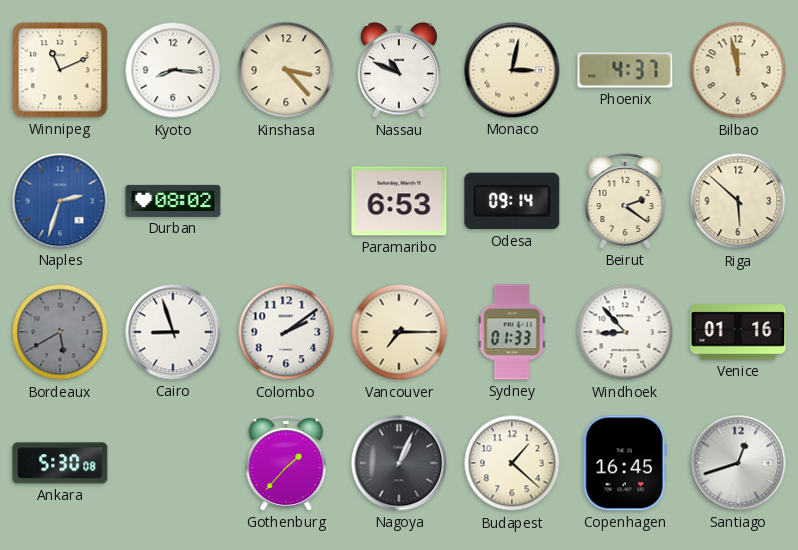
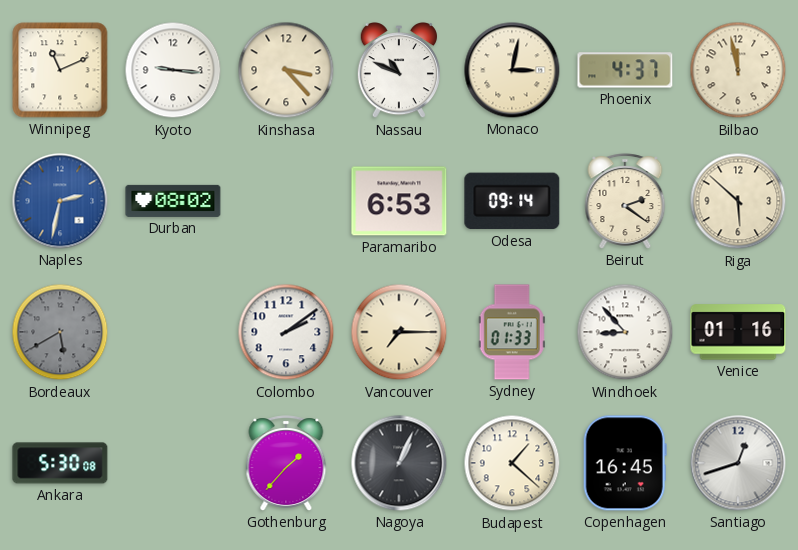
Kyoto: 8:16 -> 9:16
Naples: 2:33 -> 2:32
Cairo: 8:57 -> none
